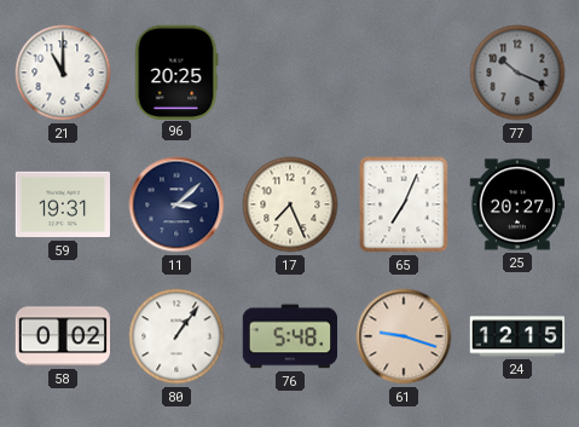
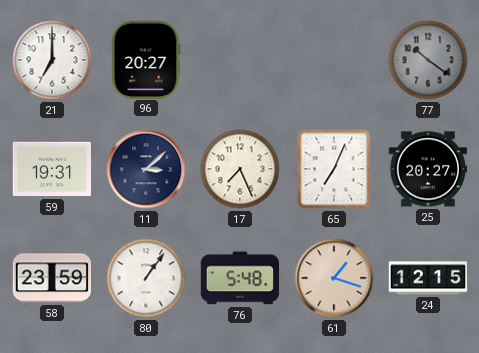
21: 11:00 -> 7:00
96: 20:25 -> 20:27
77: 10:19 -> 10:21
58: 0:02 -> 23:59
61: 9:18 -> 1:18
